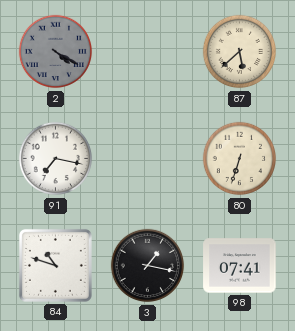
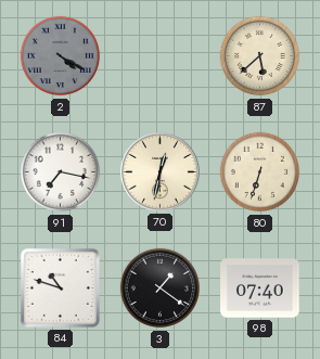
70: none -> 12:32
3: 1:17 -> 1:21
98: 07:41 -> 07:40
